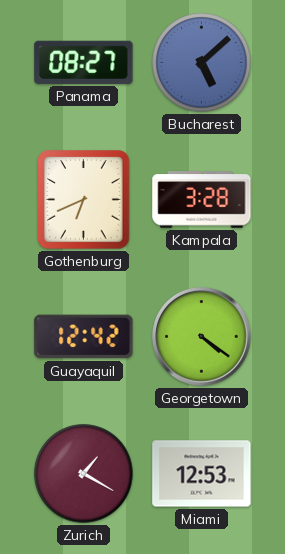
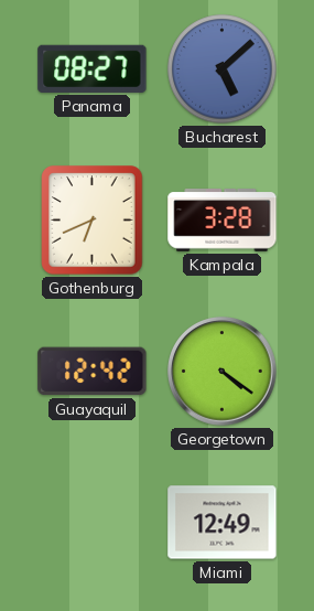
Zurich: 1:20 -> none
Miami: 12:53 -> 12:49
